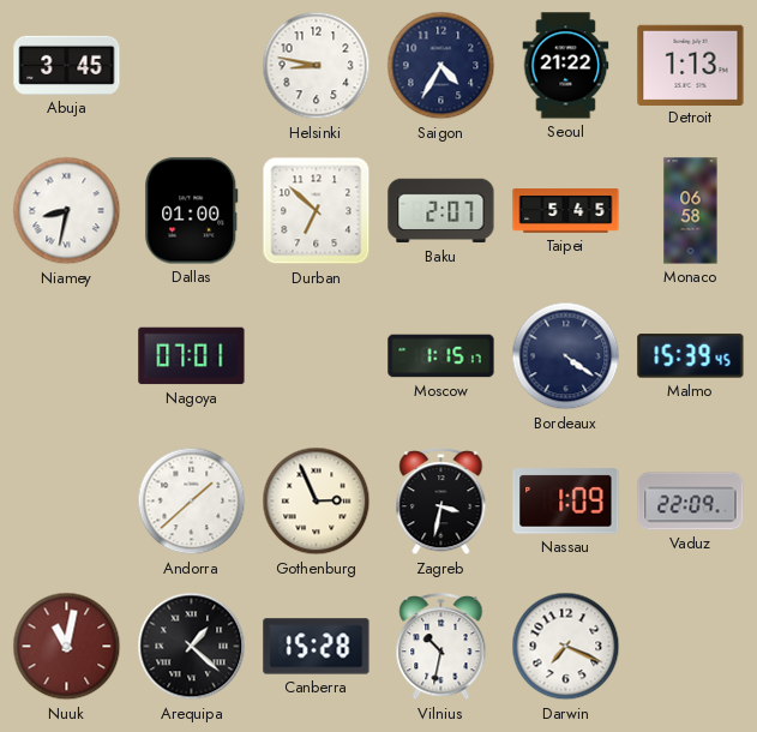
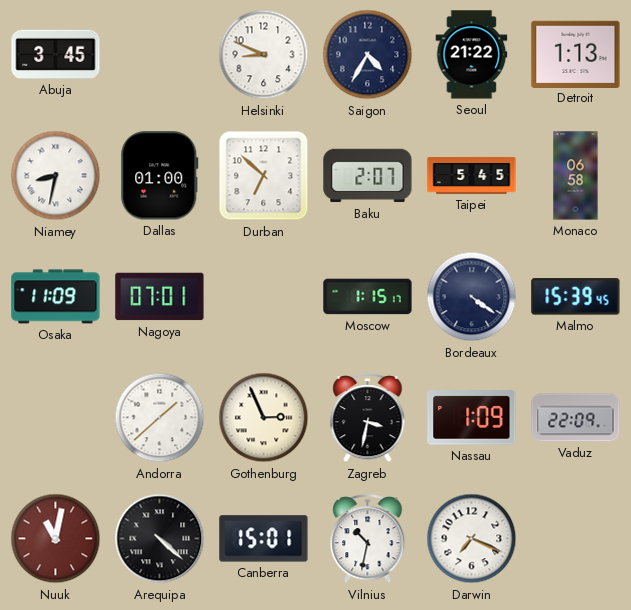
Helsinki: 8:47 -> 8:49
Osaka: none -> 11:09
Arequipa: 1:22 -> 4:22
Canberra: 15:28 -> 15:01
